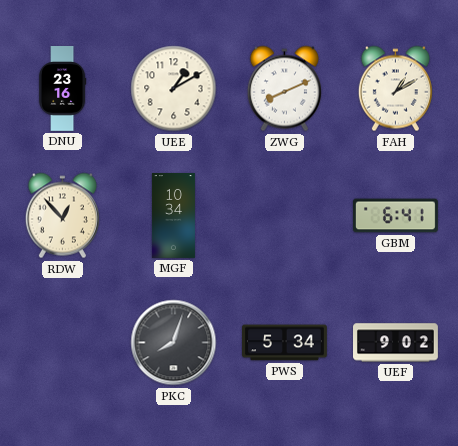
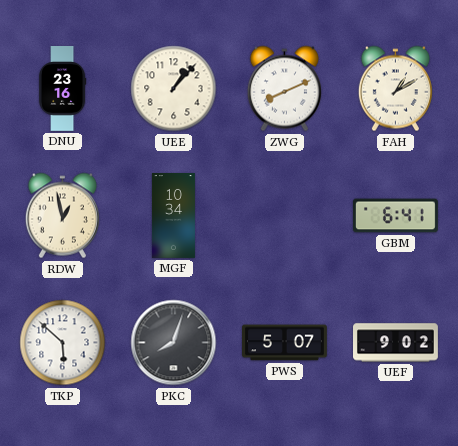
UEE: 1:10 -> 1:07
RDW: 12:53 -> 12:58
TKP: none -> 5:52
PWS: 5:34 -> 5:07
